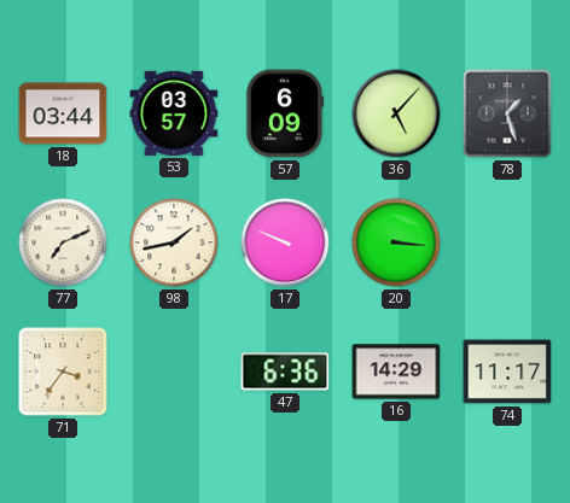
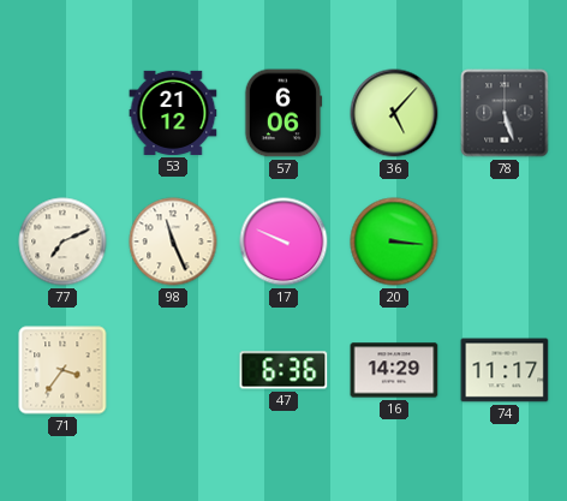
18: 03:44 -> none
53: 03:57 -> 21:12
57: 6:09 -> 6:06
78: 1:27 -> 5:27
98: 1:43 -> 11:26
